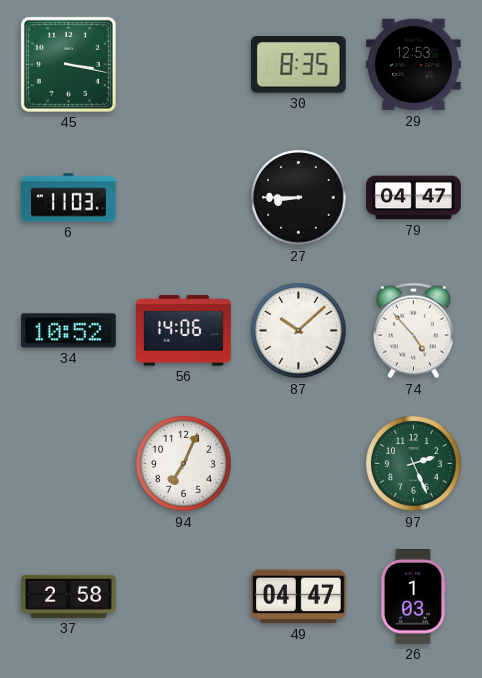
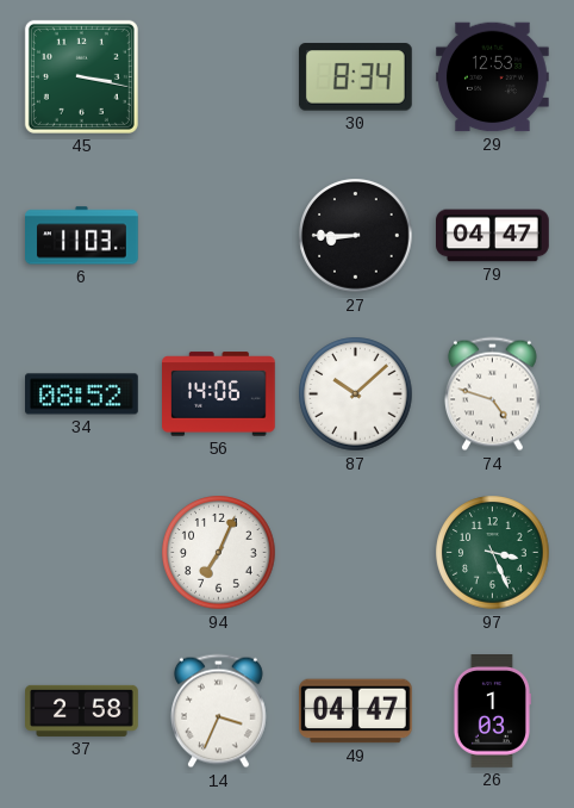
30: 8:35 -> 8:34
34: 10:52 -> 08:52
74: 4:53 -> 4:48
97: 2:26 -> 3:26
14: none -> 3:34
